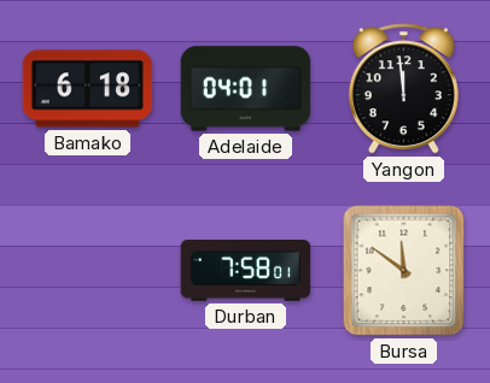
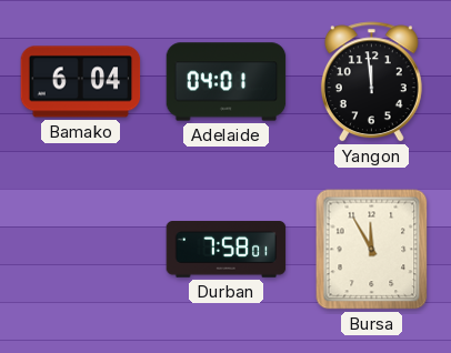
Bamako: 6:18 -> 6:04
Bursa: 11:51 -> 11:55
